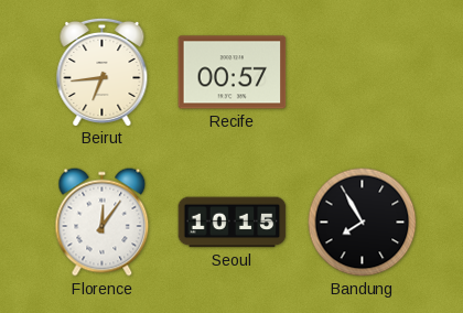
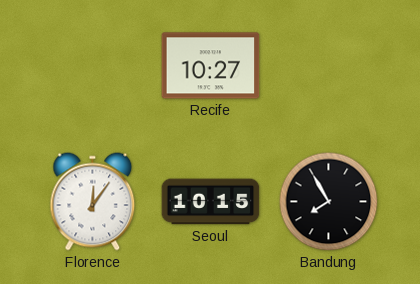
Beirut: 6:44 -> none
Recife: 00:57 -> 10:27
